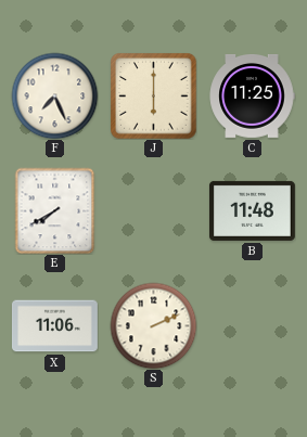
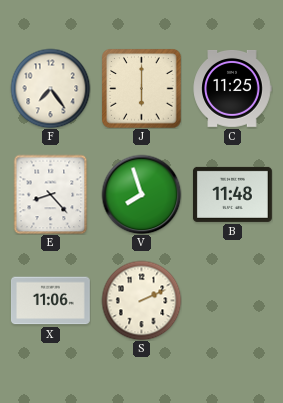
F: 7:26 -> 7:24
E: 7:40 -> 8:23
V: none -> 7:57
